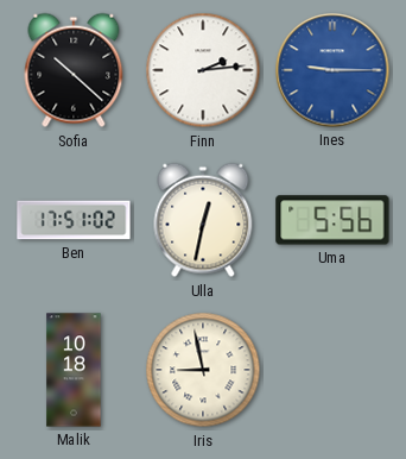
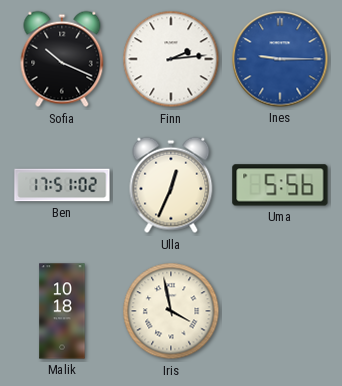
Sofia: 10:22 -> 10:19
Ulla: 12:32 -> 12:34
Iris: 8:58 -> 3:58
